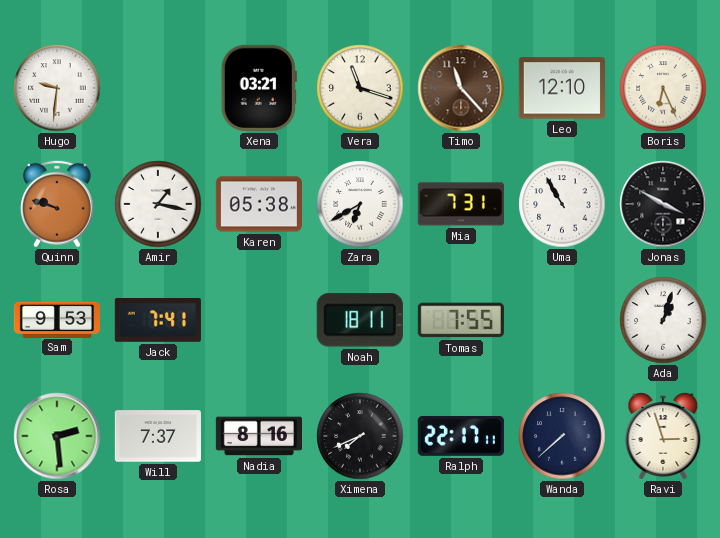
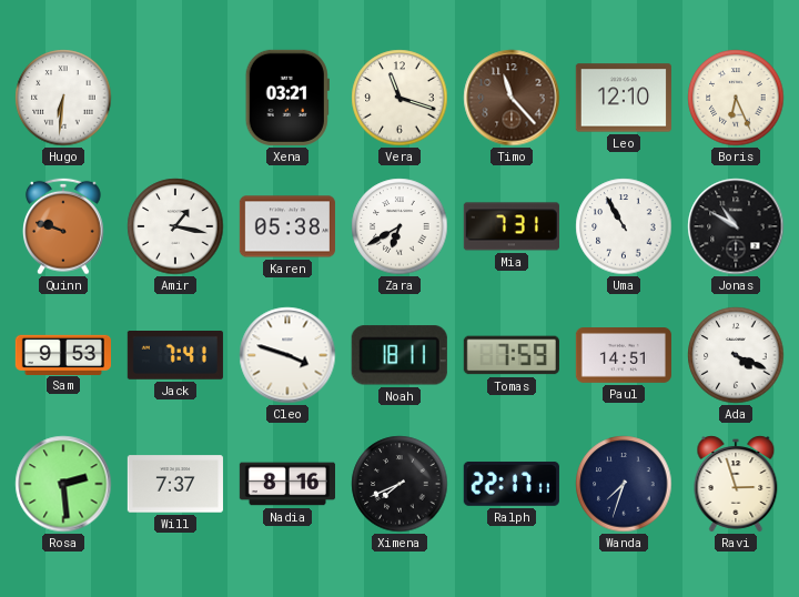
Hugo: 9:31 -> 6:31
Jonas: 3:50 -> 10:50
Cleo: none -> 3:48
Tomas: 7:55 -> 7:59
Paul: none -> 14:51
Ada: 1:03 -> 4:19
Wanda: 7:38 -> 7:33
